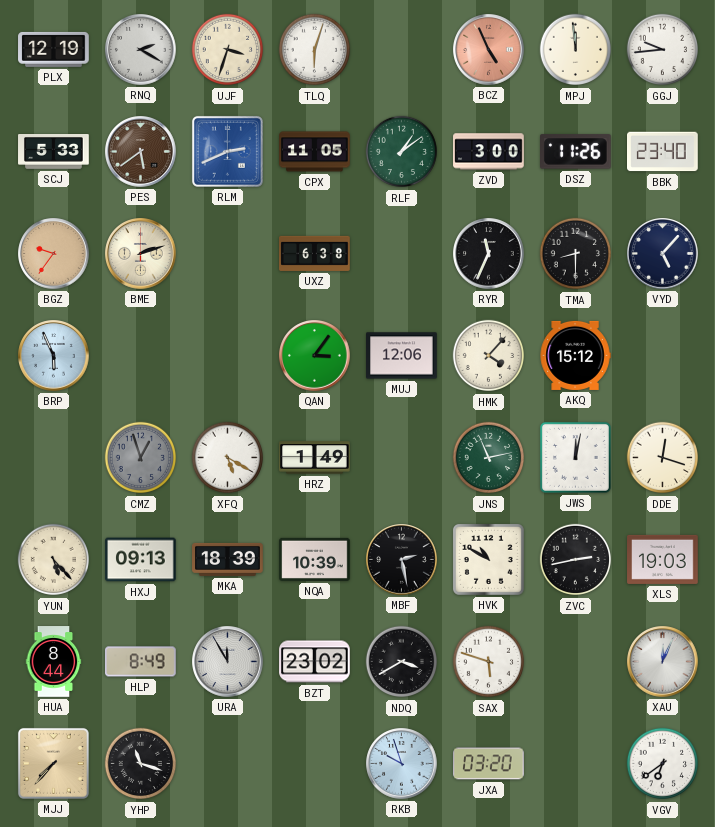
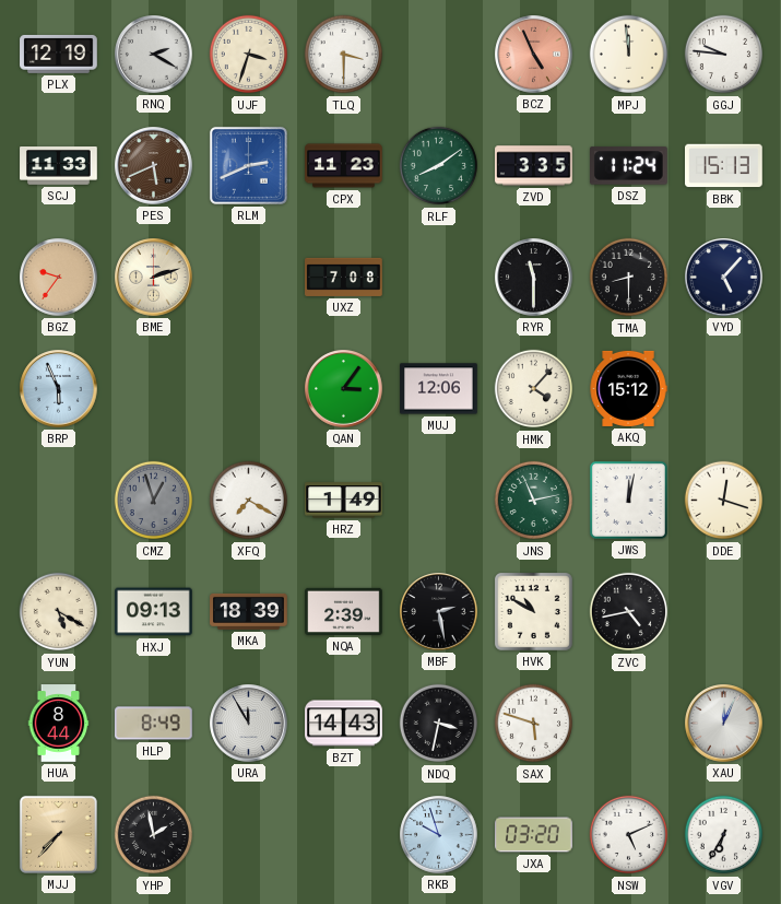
TLQ: 6:03 -> 3:30
GGJ: 9:44 -> 9:46
SCJ: 5:33 -> 11:33
PES: 5:39 -> 5:41
CPX: 11:05 -> 11:23
RLF: 1:09 -> 8:09
ZVD: 3:00 -> 3:35
DSZ: 11:26 -> 11:24
BBK: 23:40 -> 15:13
UXZ: 6:38 -> 7:08
RYR: 11:34 -> 11:30
XFQ: 5:20 -> 7:20
YUN: 5:23 -> 5:20
NQA: 10:39 -> 2:39
ZVC: 2:43 -> 4:43
XLS: 19:03 -> none
BZT: 23:02 -> 14:43
NDQ: 3:40 -> 3:32
YHP: 11:18 -> 1:58
NSW: none -> 5:11
VGV: 6:39 -> 6:35
